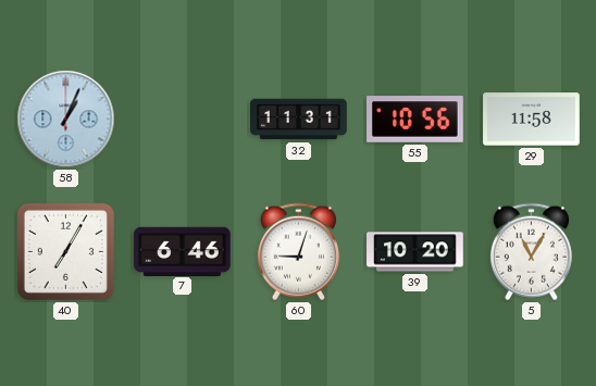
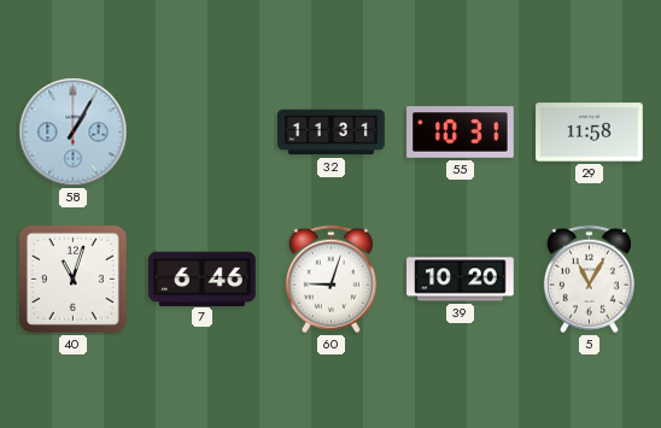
58: 1:04 -> 1:05
55: 10:56 -> 10:31
40: 7:05 -> 11:03
